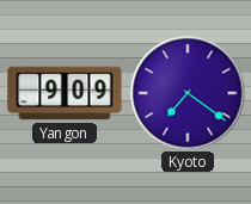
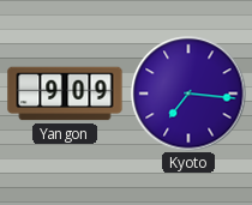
Kyoto: 7:21 -> 7:16
